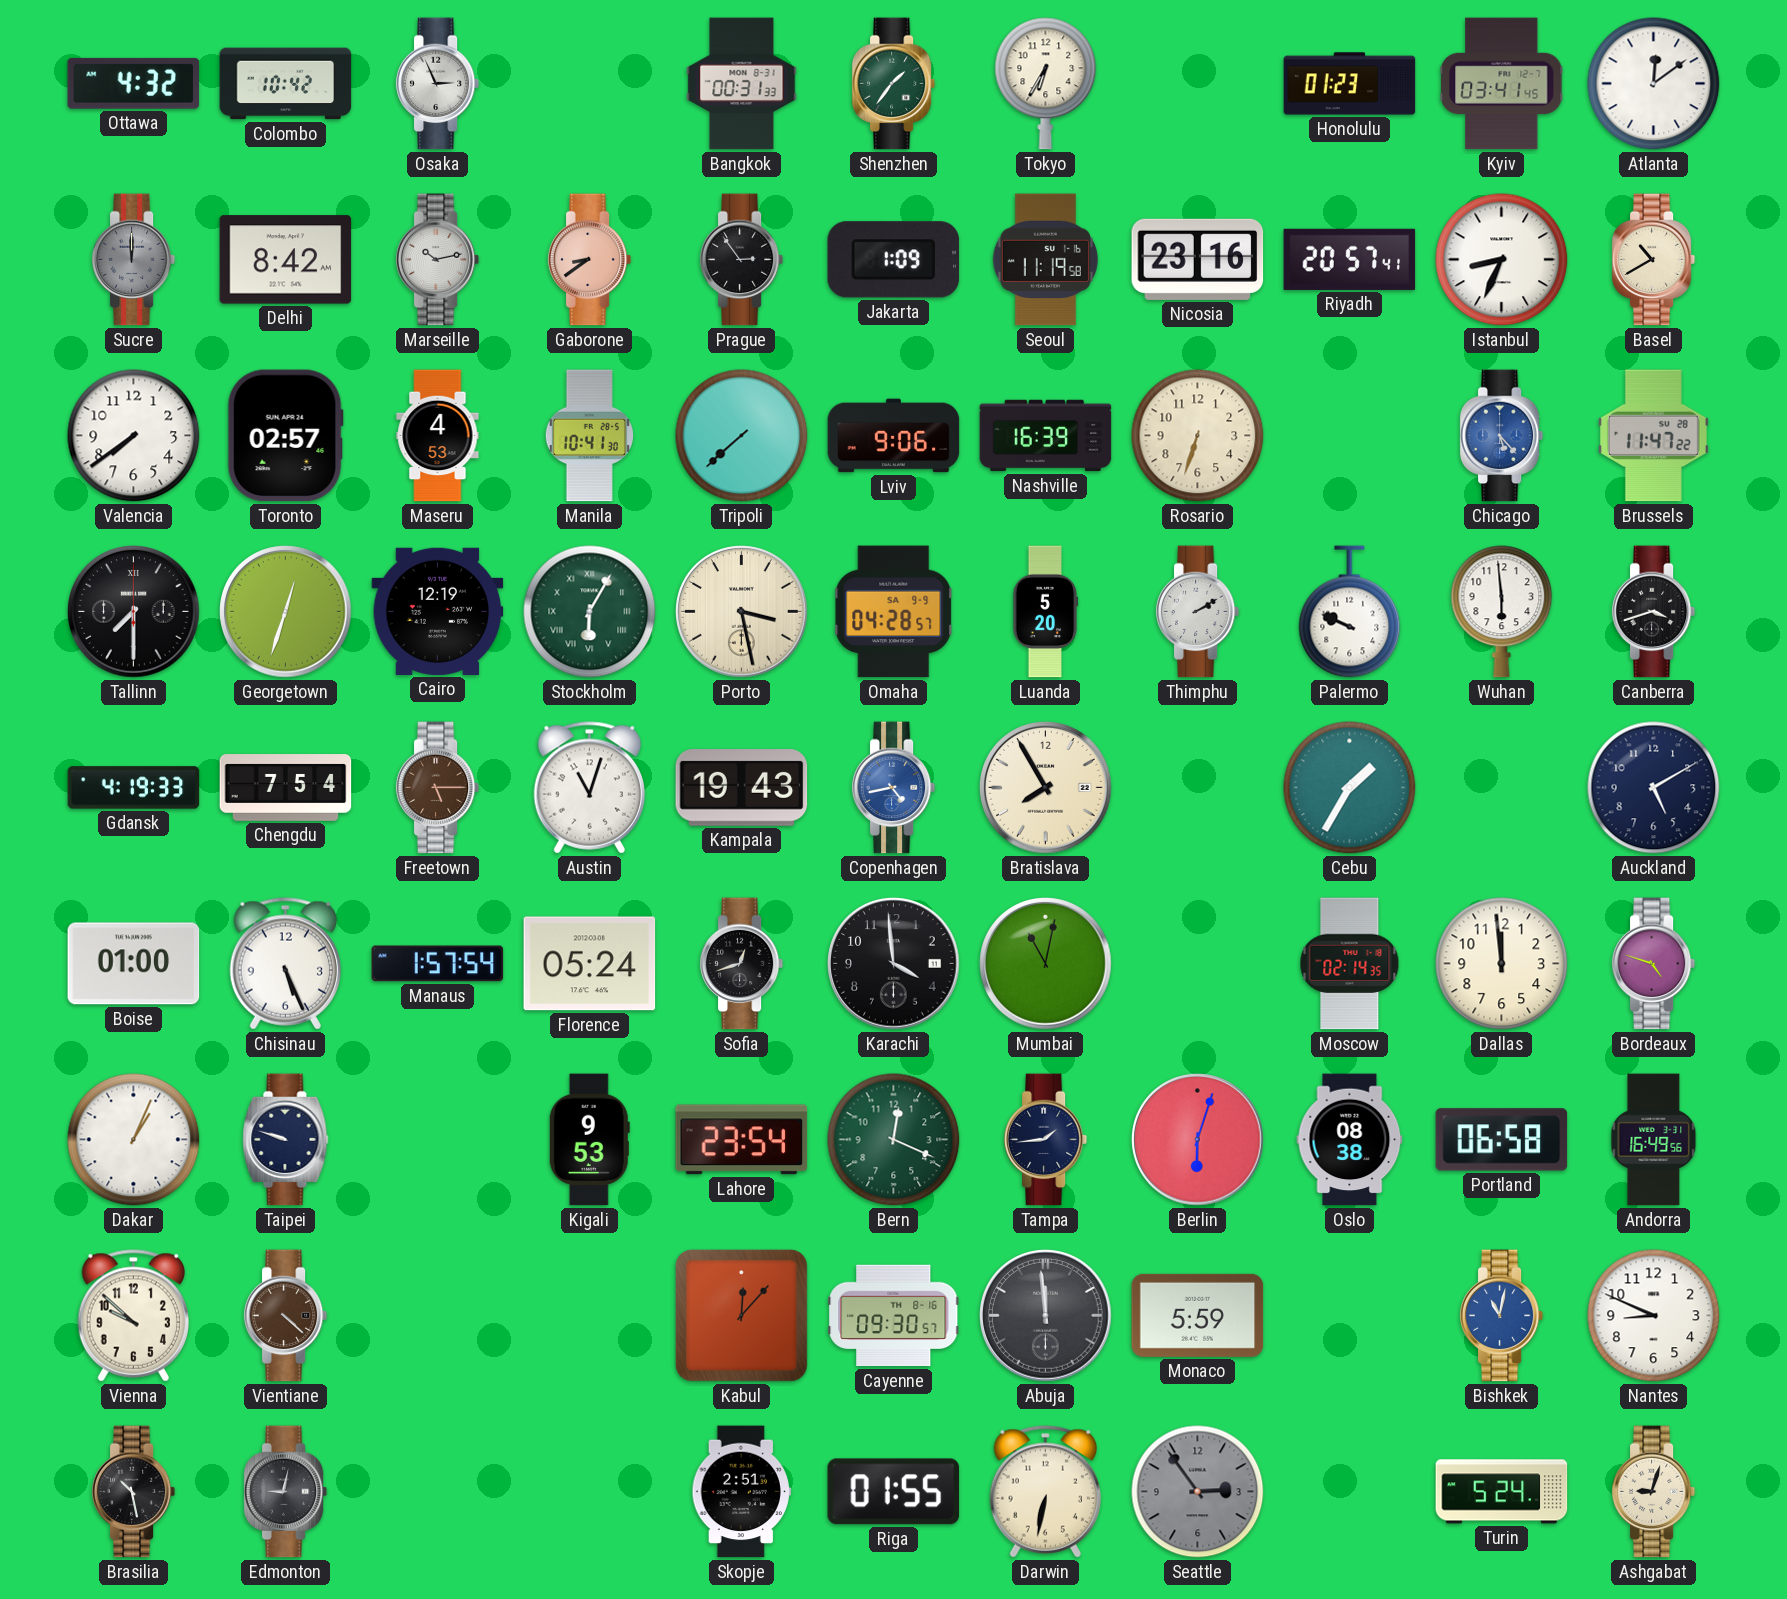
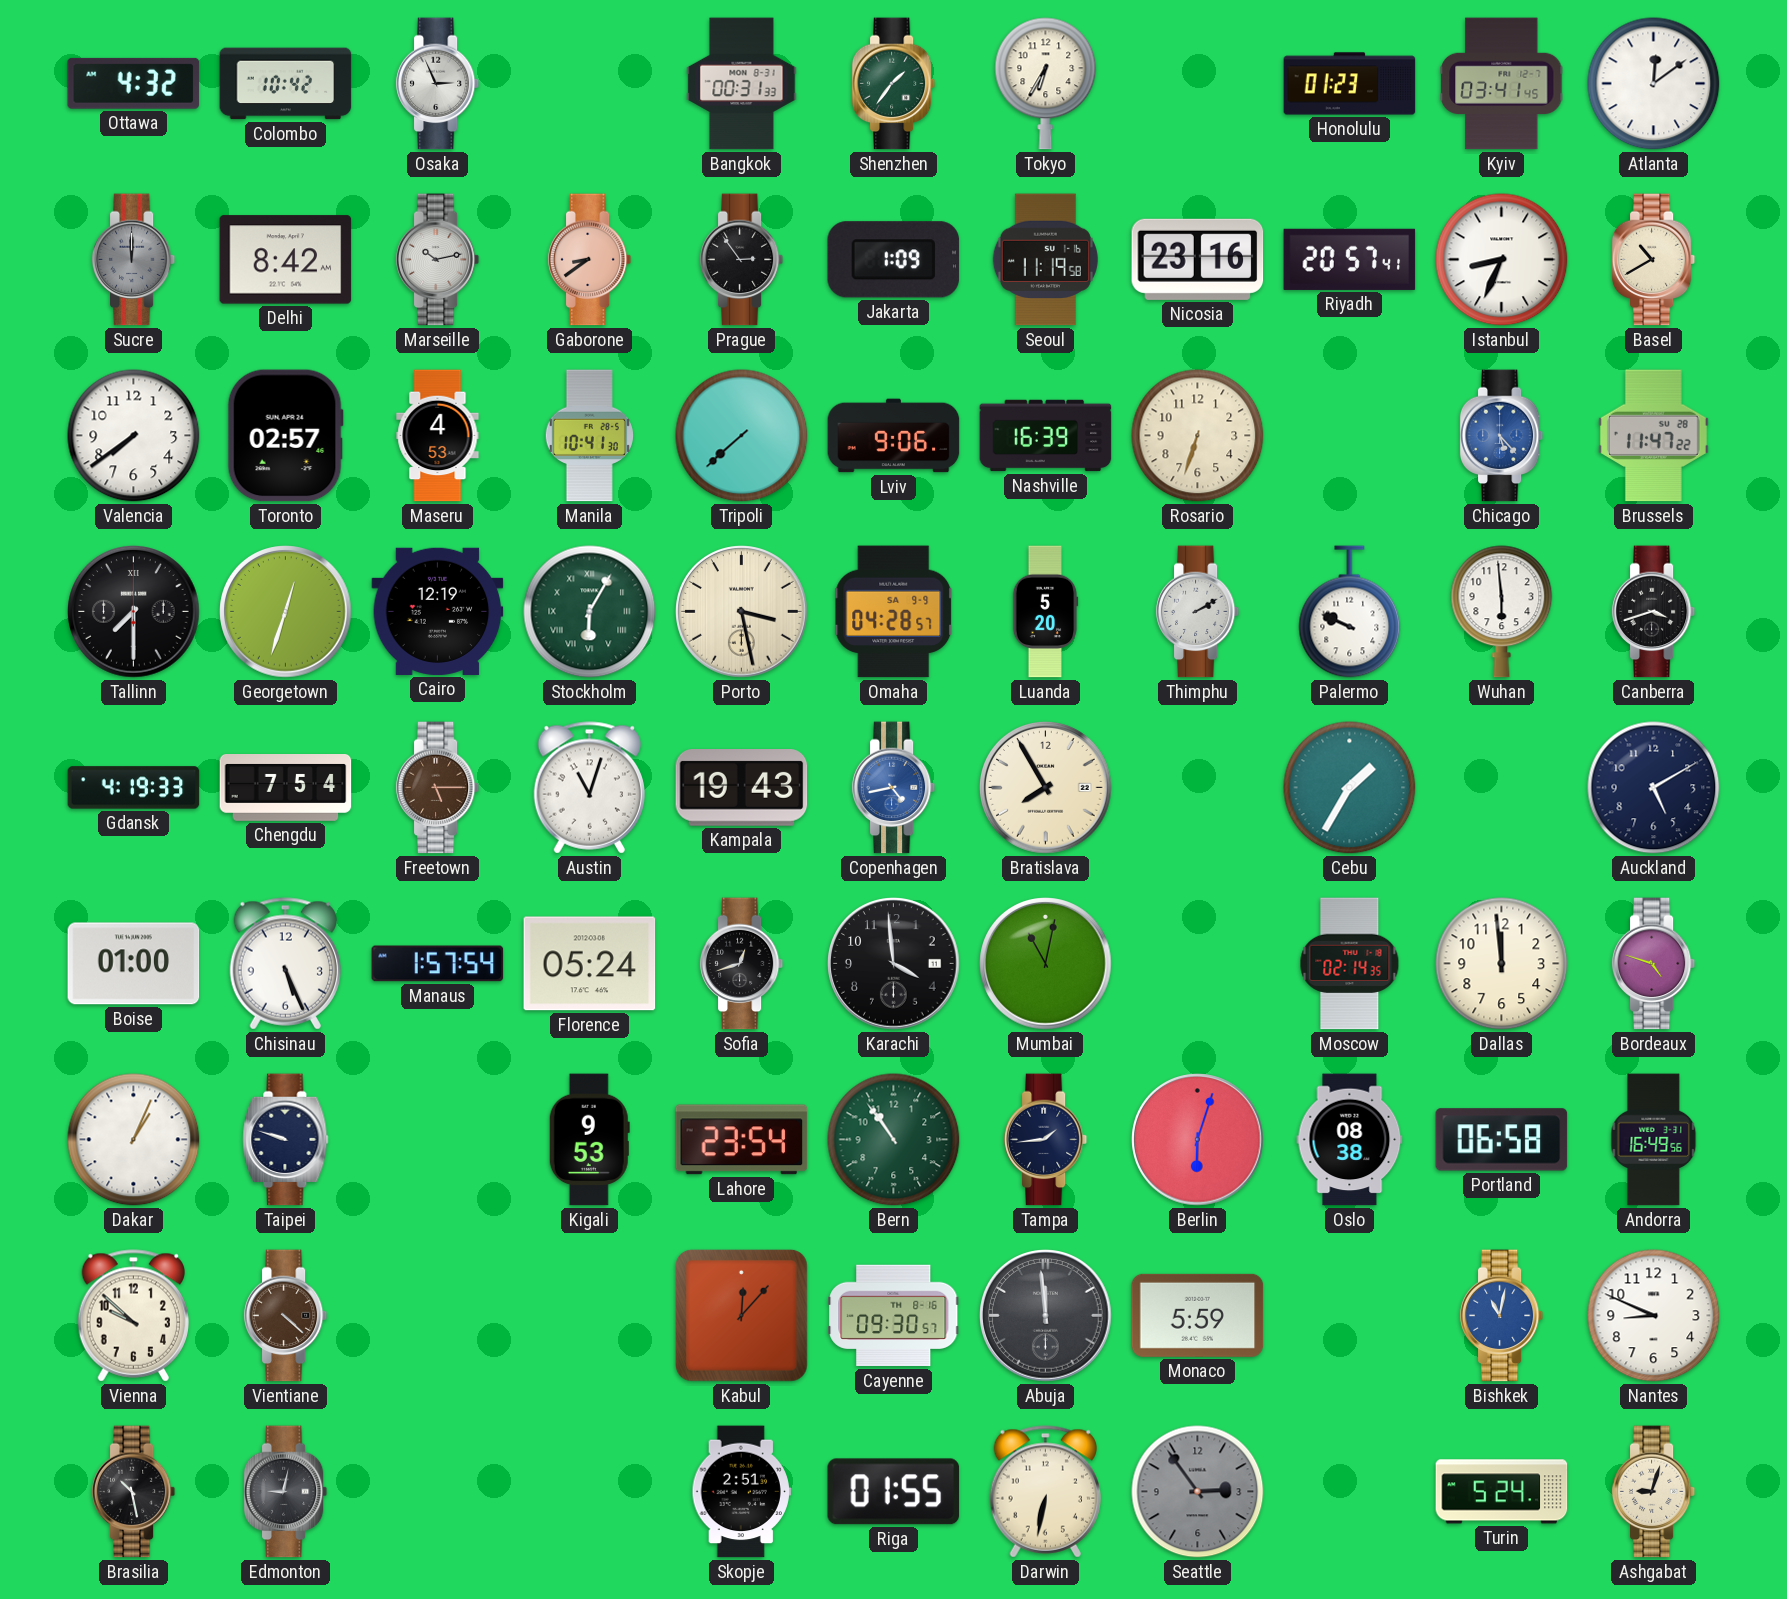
Bern: 12:19 -> 10:54
